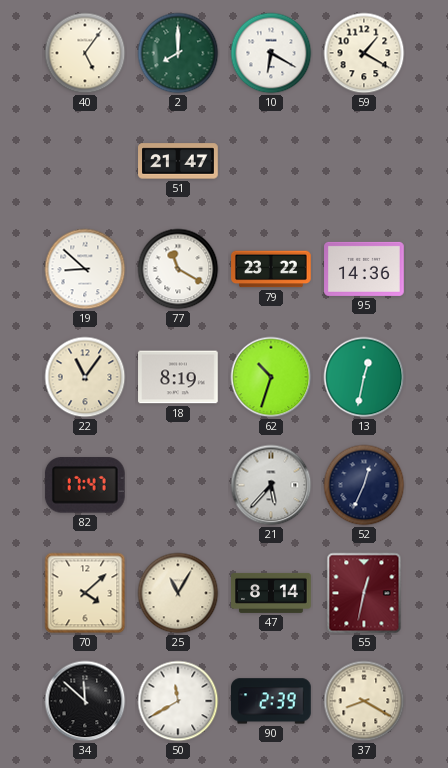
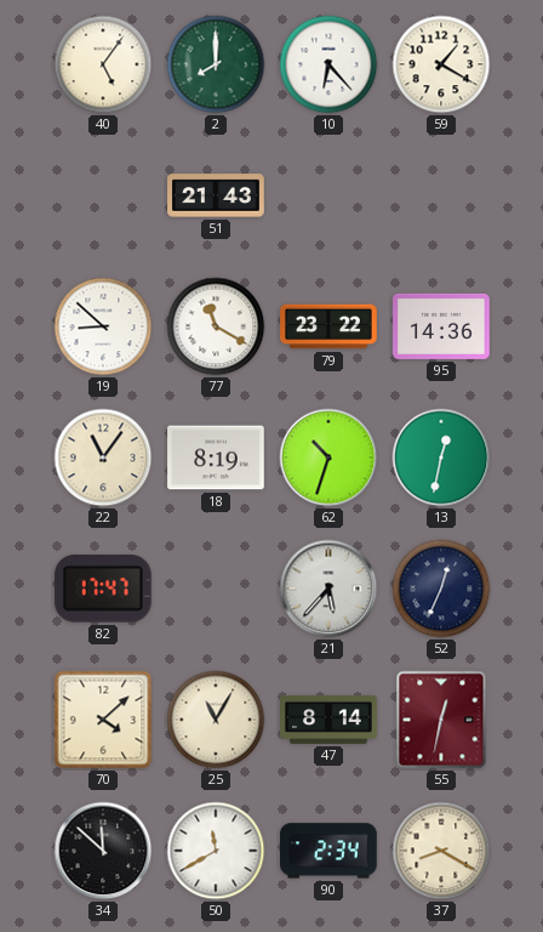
10: 6:20 -> 6:23
51: 21:47 -> 21:43
90: 2:39 -> 2:34
